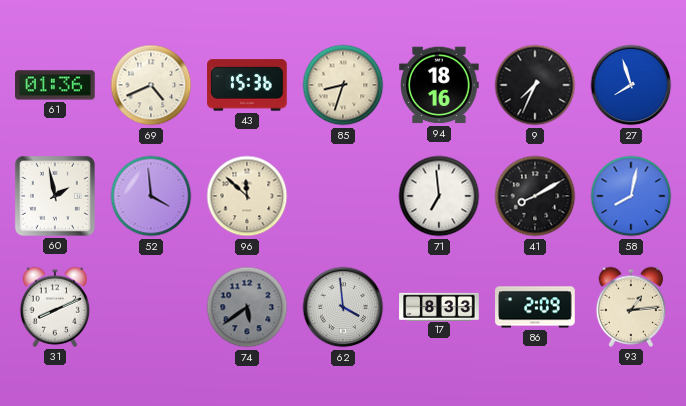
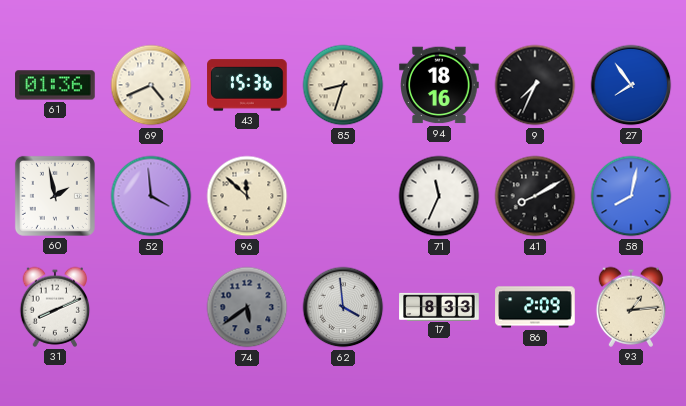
27: 7:57 -> 7:54
71: 6:59 -> 11:34
